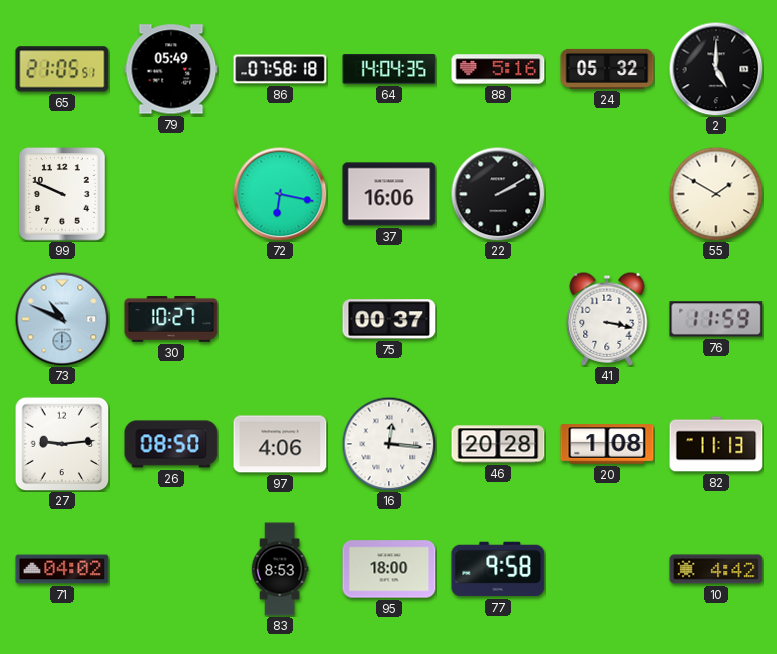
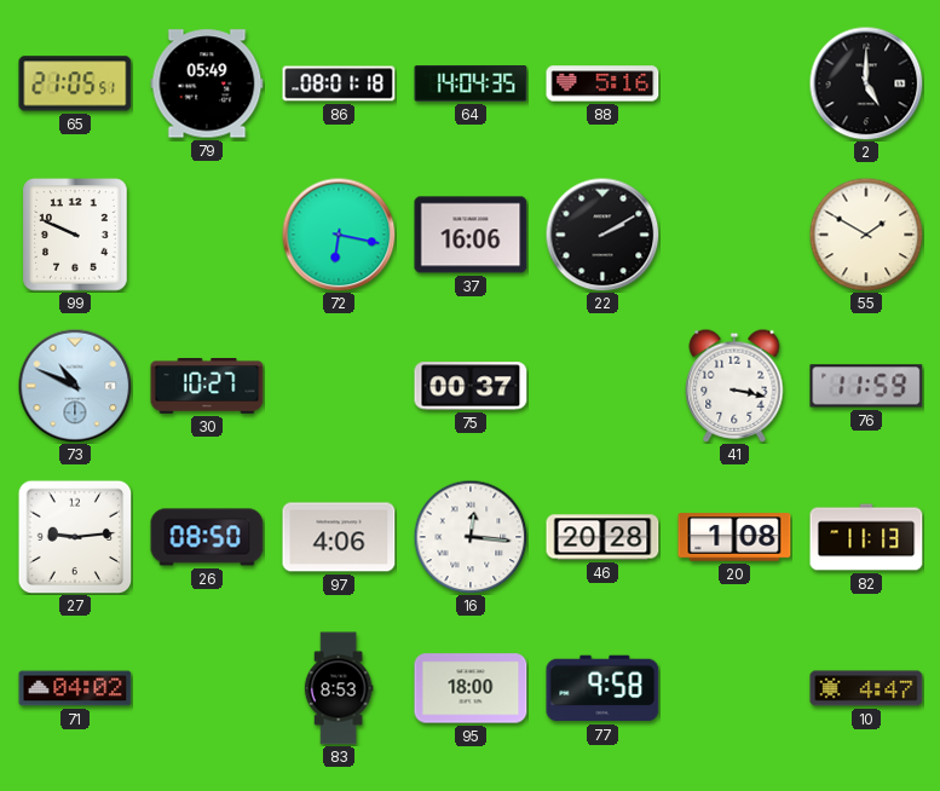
86: 07:58 -> 08:01
24: 05:32 -> none
10: 4:42 -> 4:47
